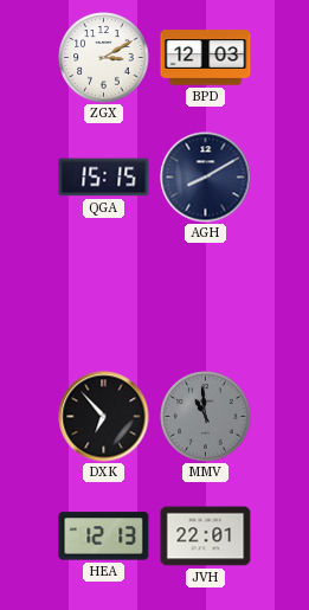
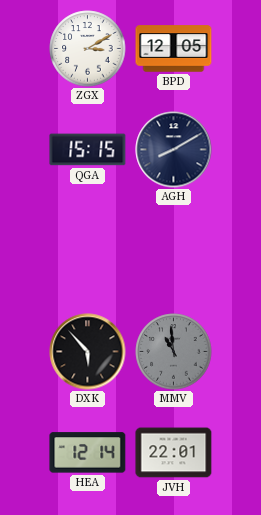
BPD: 12:03 -> 12:05
DXK: 6:53 -> 5:53
HEA: 12:13 -> 12:14
